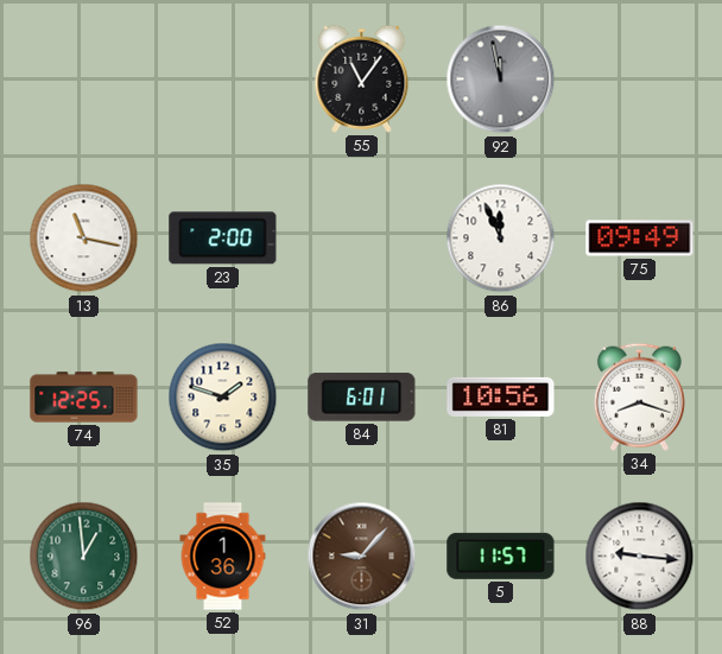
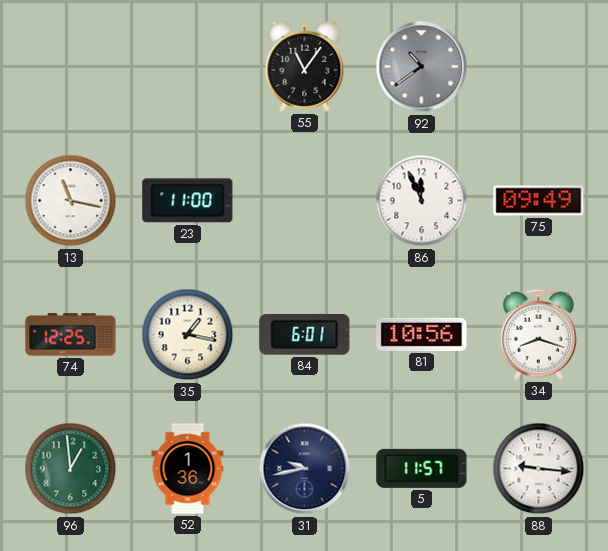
92: 11:58 -> 10:39
23: 2:00 -> 11:00
35: 1:48 -> 1:17
31: 9:07 -> 9:43
31 dial: brown -> navy
